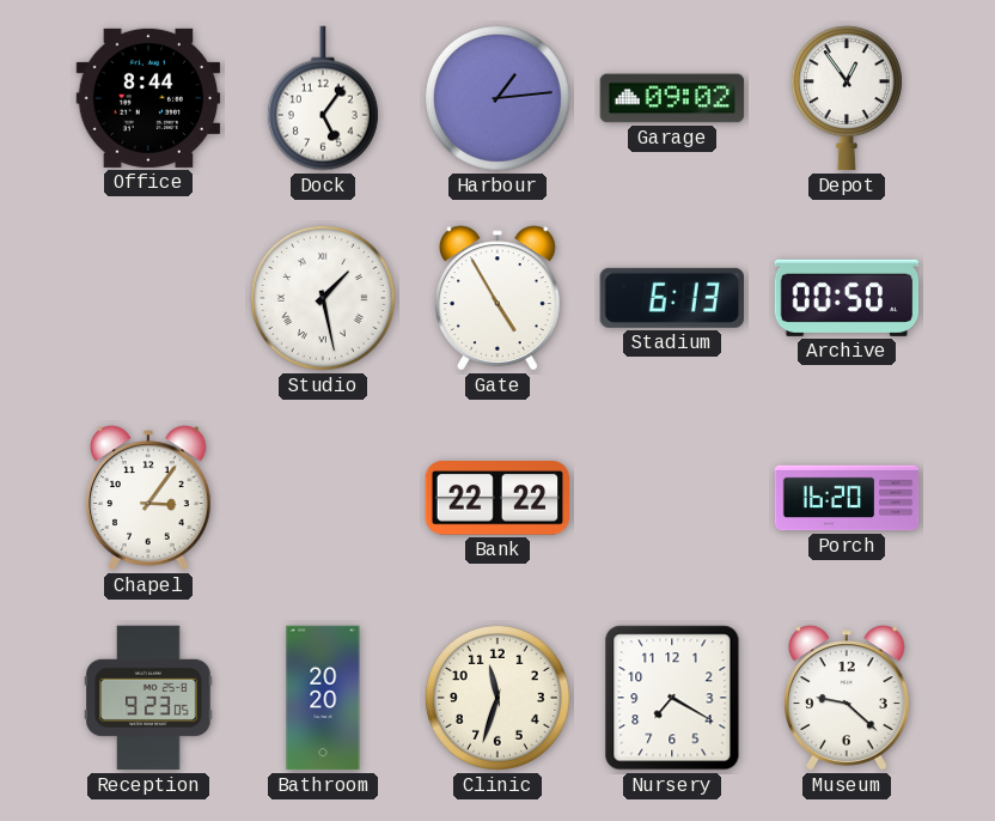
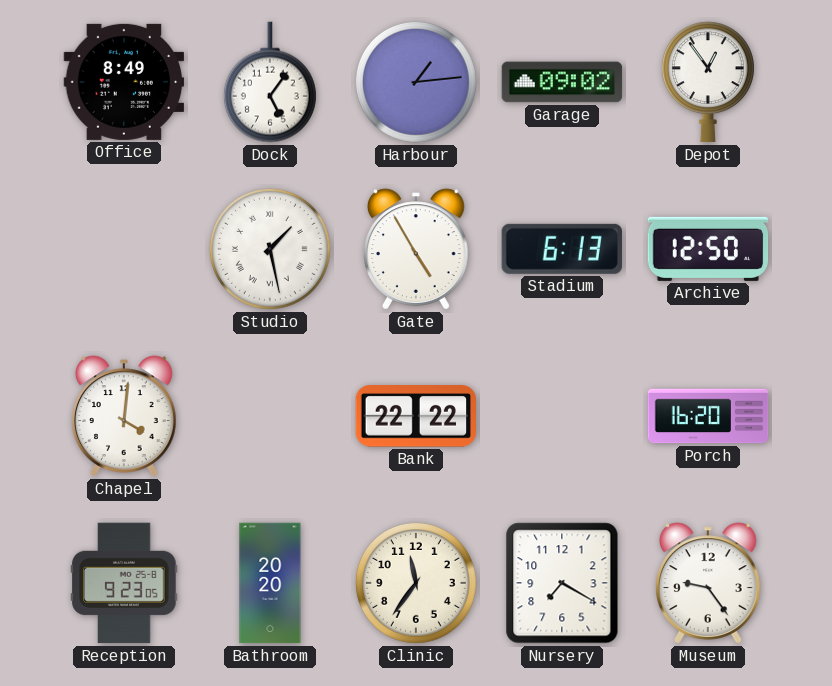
Office: 8:44 -> 8:49
Archive: 00:50 -> 12:50
Chapel: 3:06 -> 4:01
Clinic: 11:33 -> 11:36
Museum: 9:22 -> 9:24
